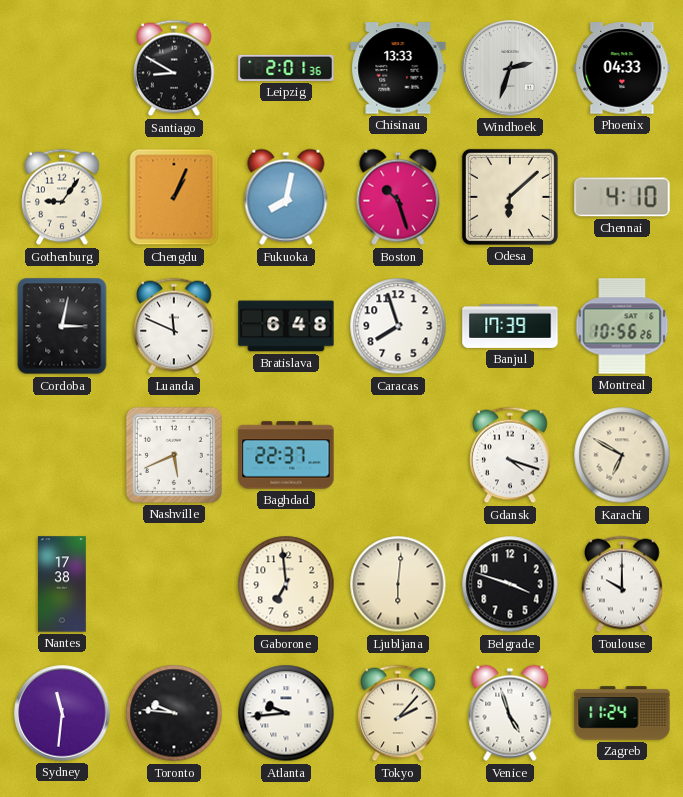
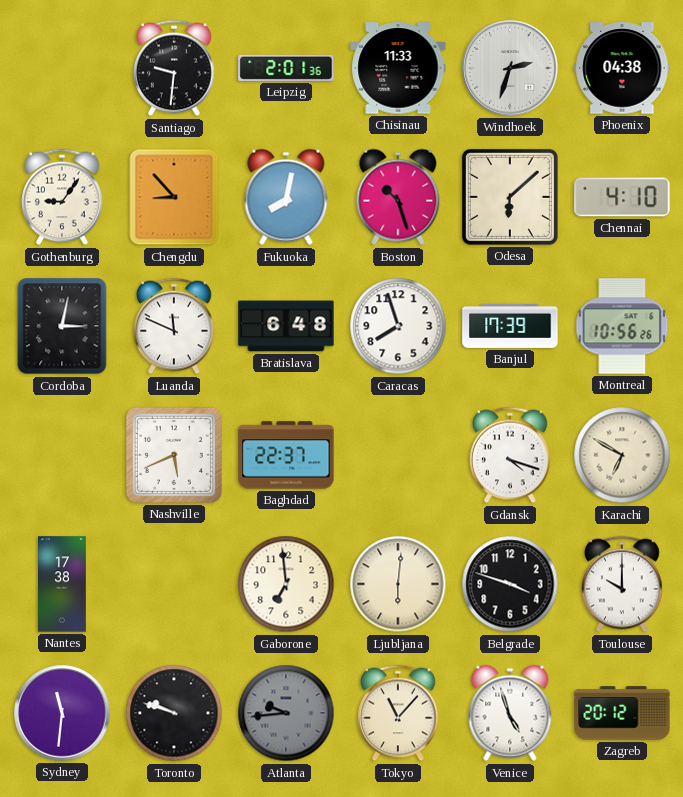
Santiago: 8:50 -> 9:31
Chisinau: 13:33 -> 11:33
Phoenix: 04:33 -> 04:38
Chengdu: 1:04 -> 8:53
Toronto: 9:46 -> 9:48
Atlanta dial: white -> grey
Tokyo: 2:07 -> 11:07
Zagreb: 11:24 -> 20:12
